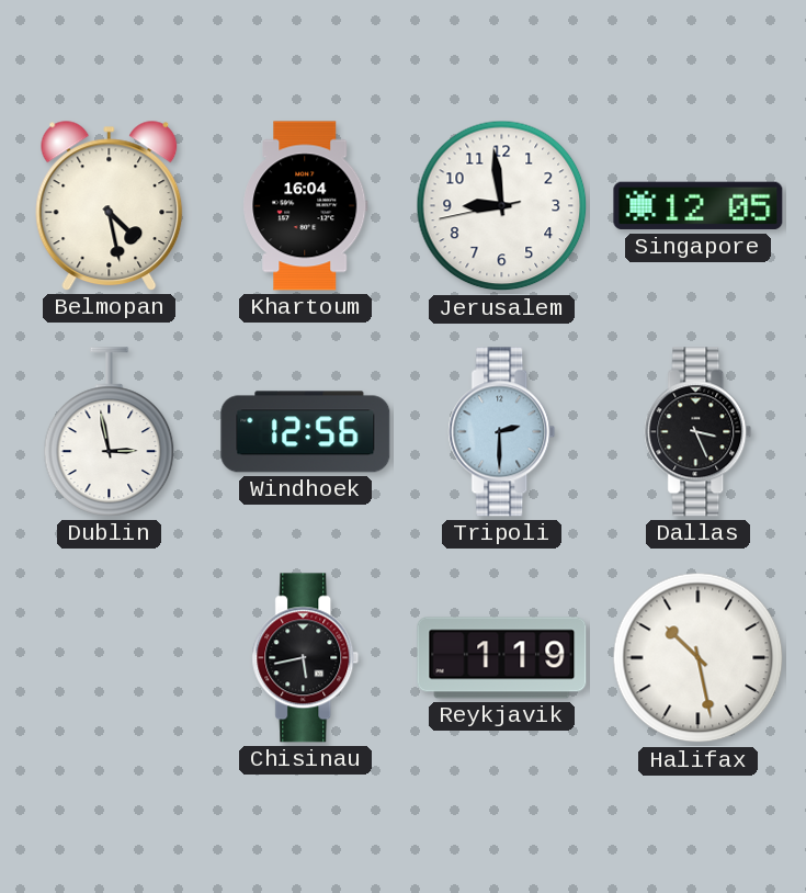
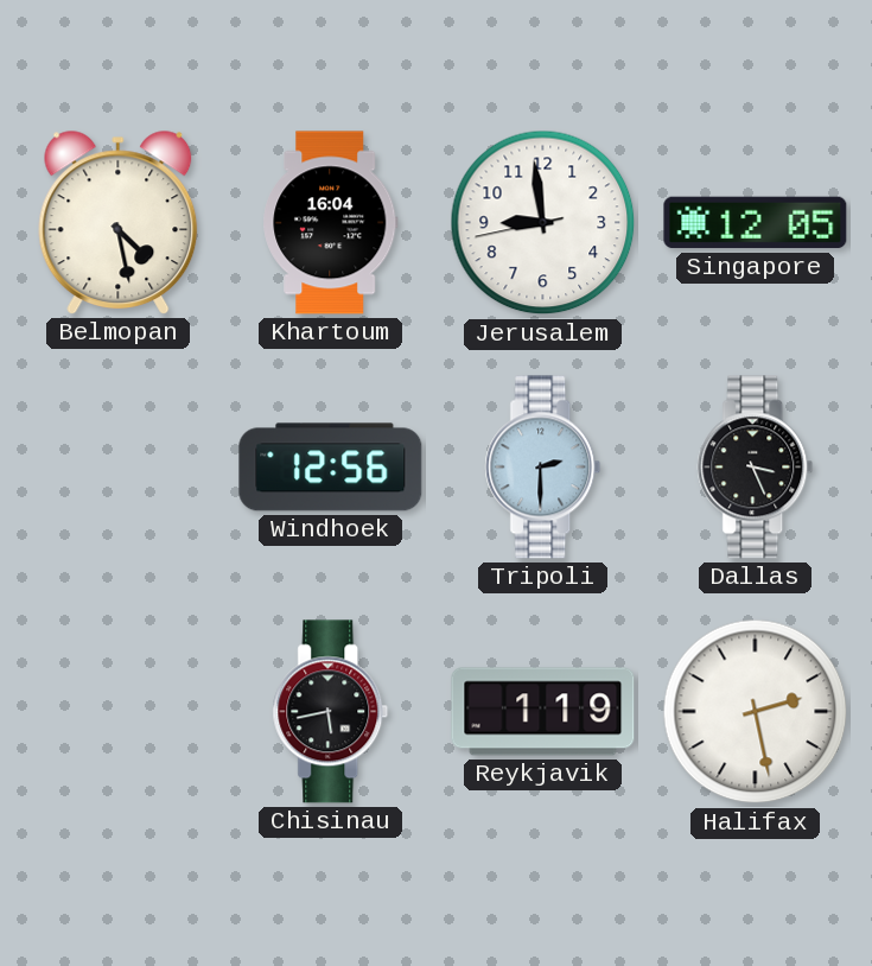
Dublin: 2:58 -> none
Halifax: 10:28 -> 2:28
